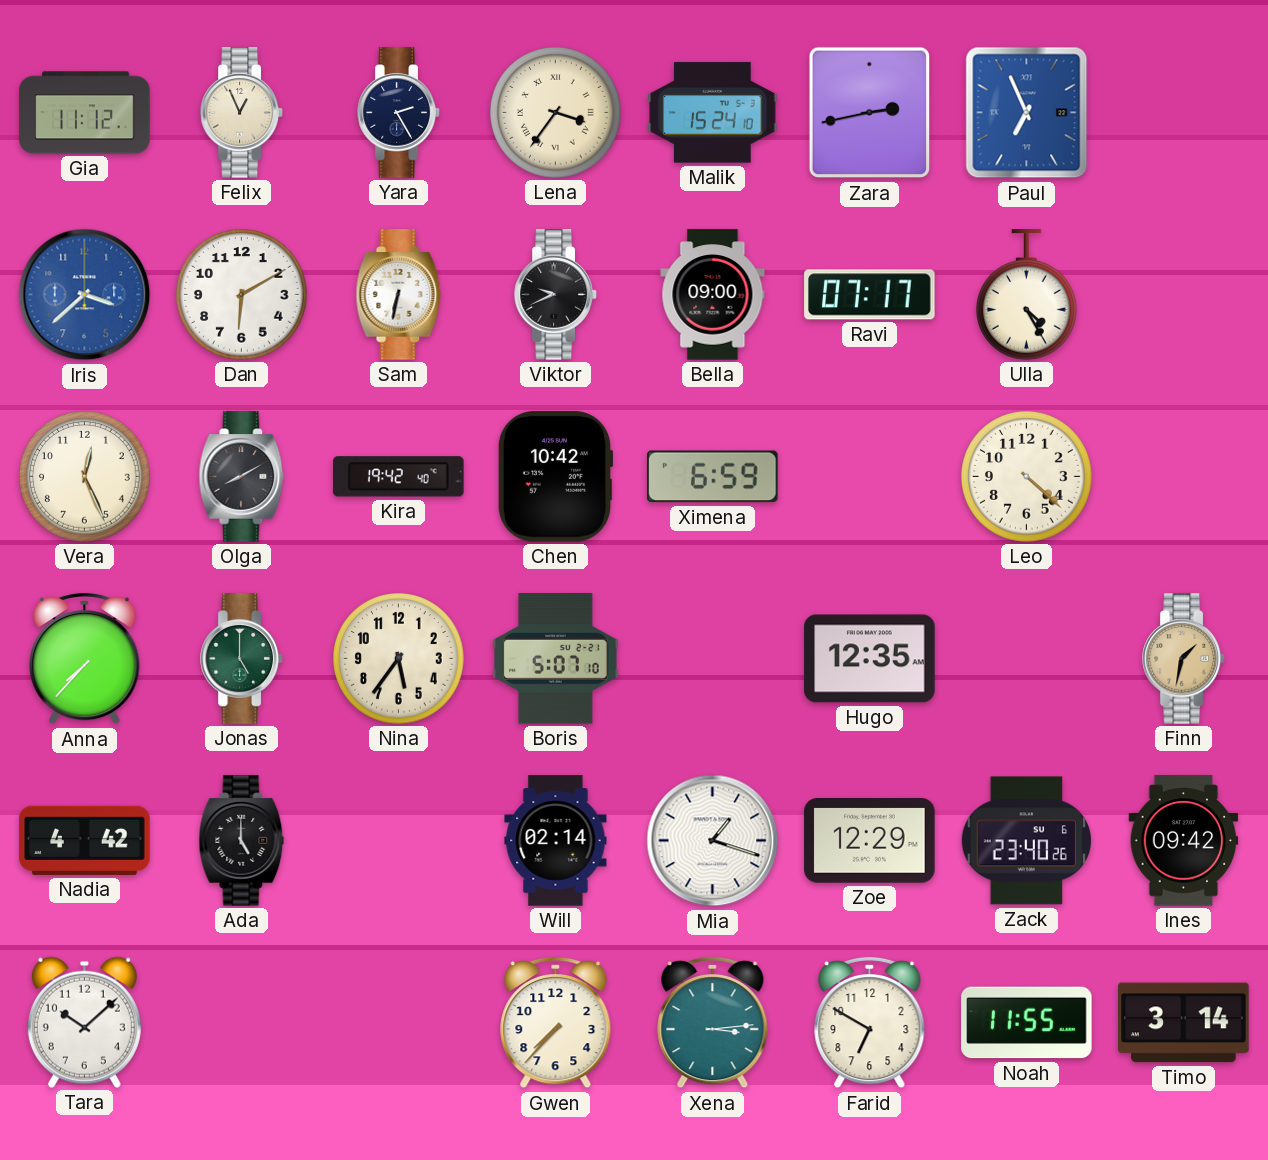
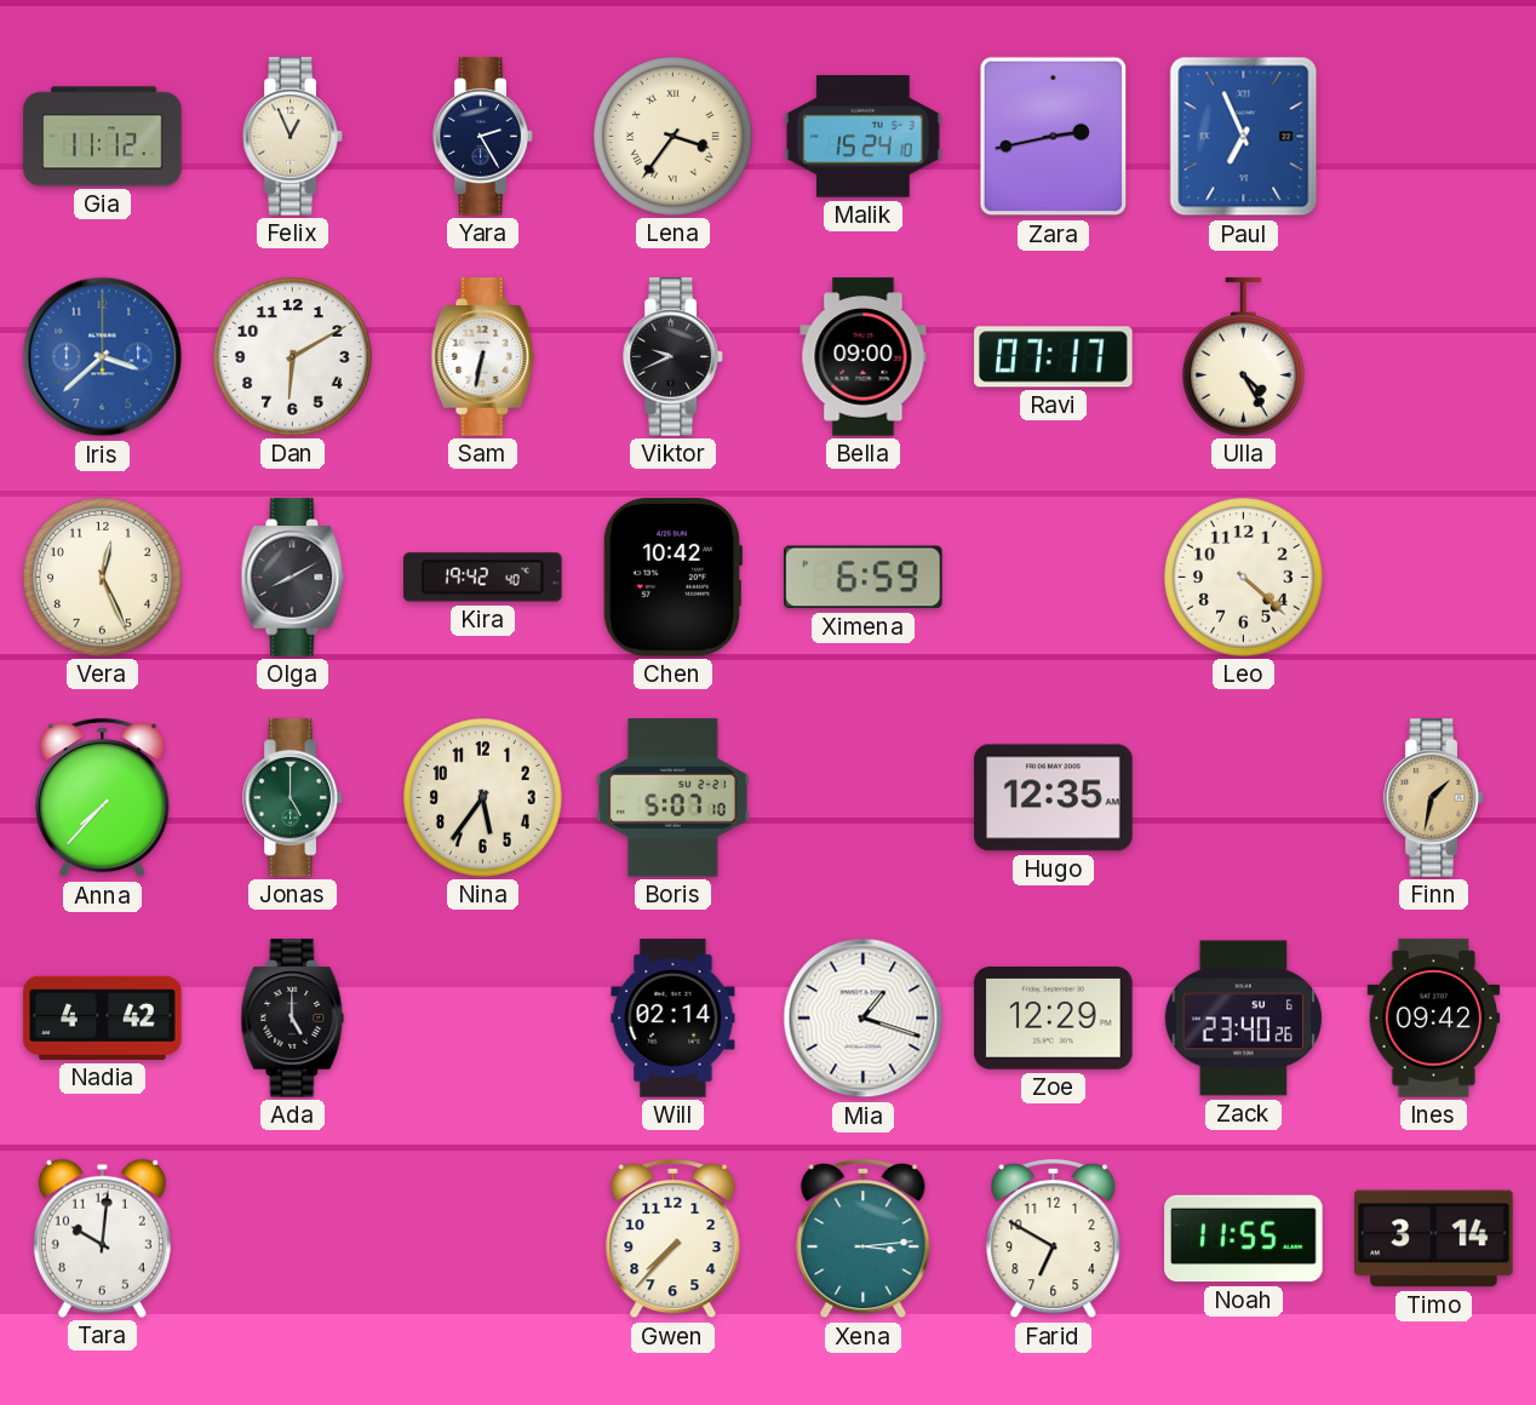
Tara: 10:08 -> 10:01
